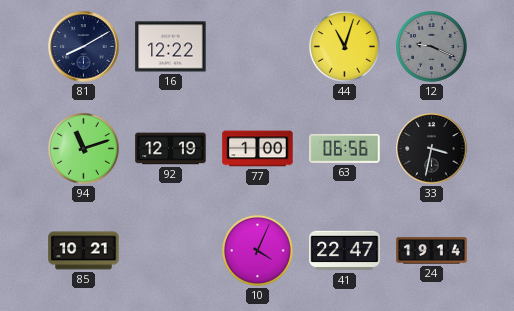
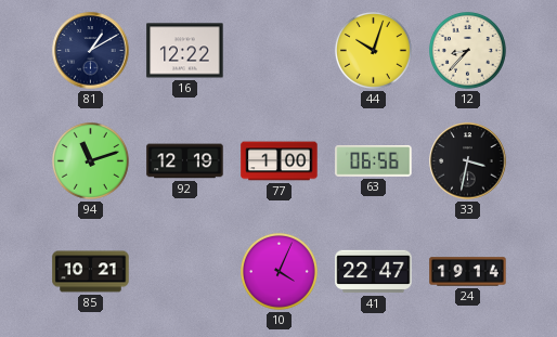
81: 8:10 -> 1:10
44: 11:03 -> 10:03
12: 9:19 -> 8:37
12 dial: grey -> cream
